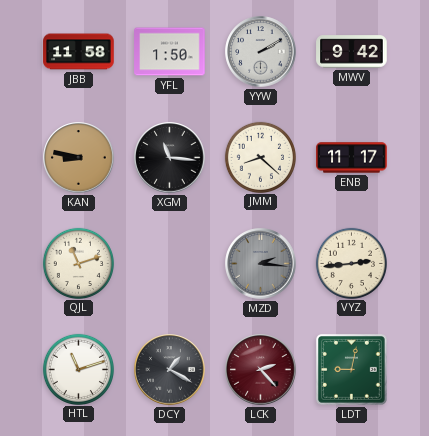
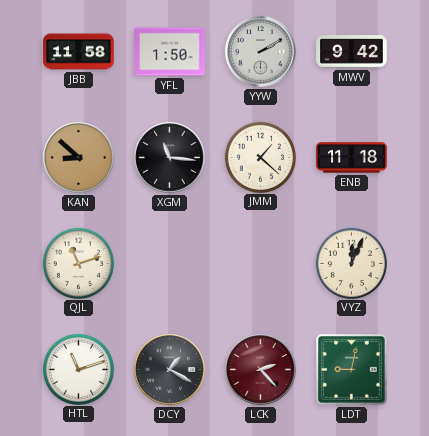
KAN: 8:47 -> 8:52
JMM: 8:22 -> 1:22
ENB: 11:17 -> 11:18
MZD: 2:16 -> none
VYZ: 2:44 -> 12:04
